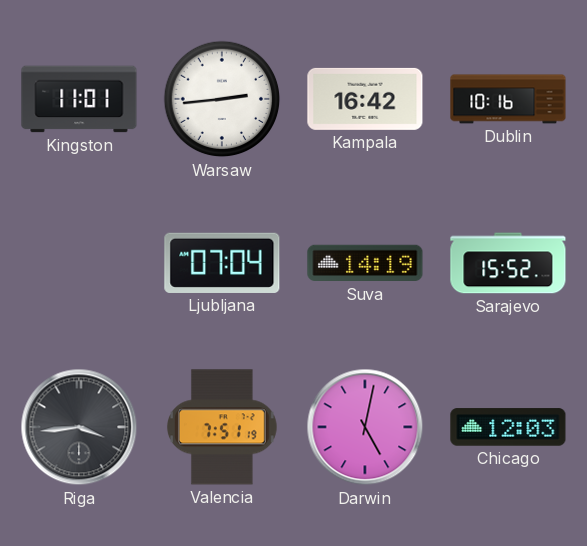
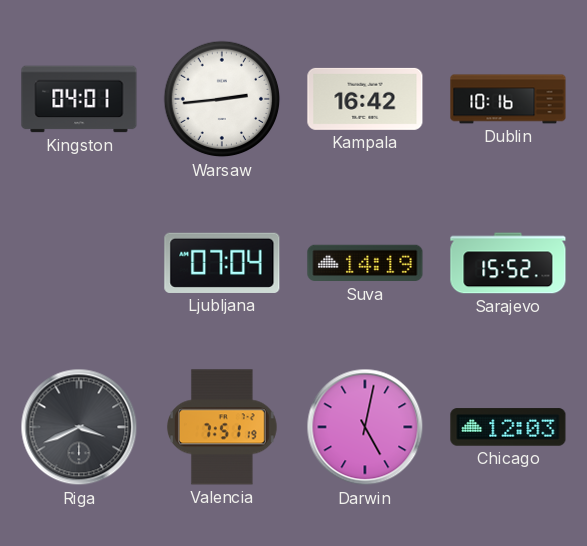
Kingston: 11:01 -> 04:01
Riga: 3:44 -> 3:41
